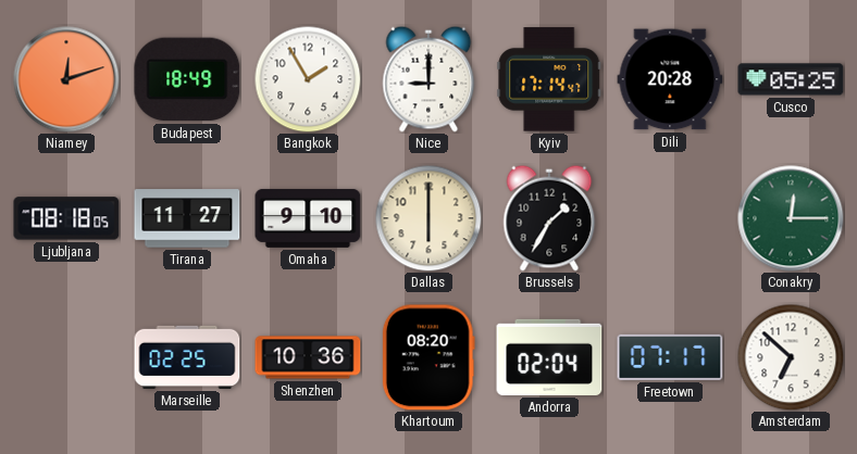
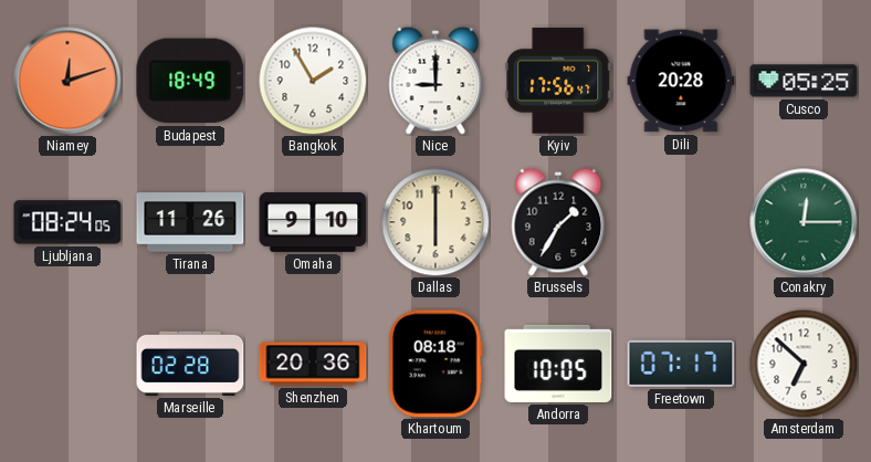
Kyiv: 17:14 -> 17:56
Ljubljana: 08:18 -> 08:24
Tirana: 11:27 -> 11:26
Marseille: 02:25 -> 02:28
Shenzhen: 10:36 -> 20:36
Khartoum: 08:20 -> 08:18
Andorra: 02:04 -> 10:05
